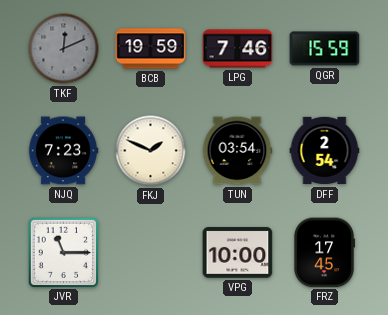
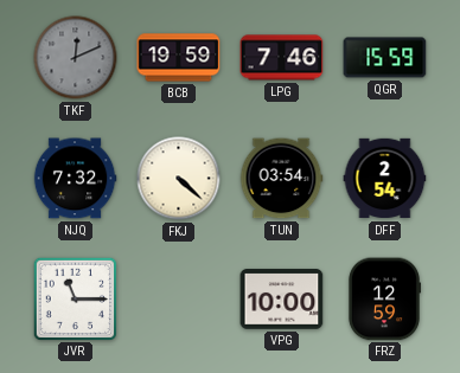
NJQ: 7:23 -> 7:32
FKJ: 1:49 -> 4:22
FRZ: 17:45 -> 12:59
